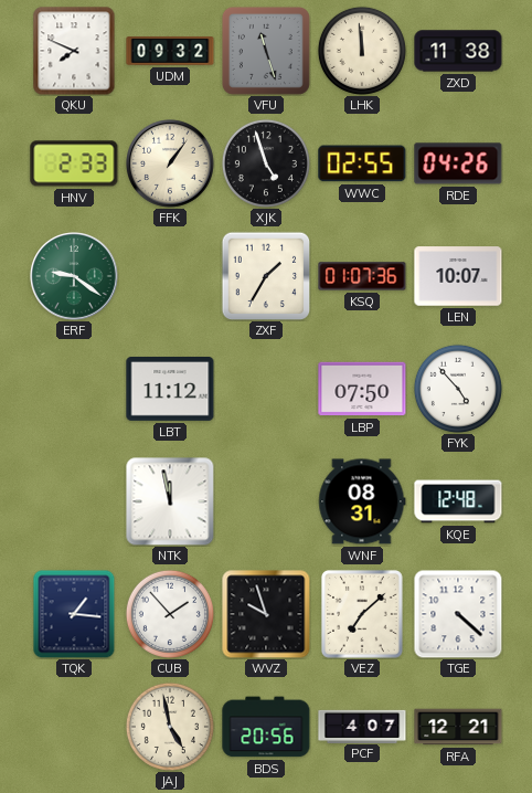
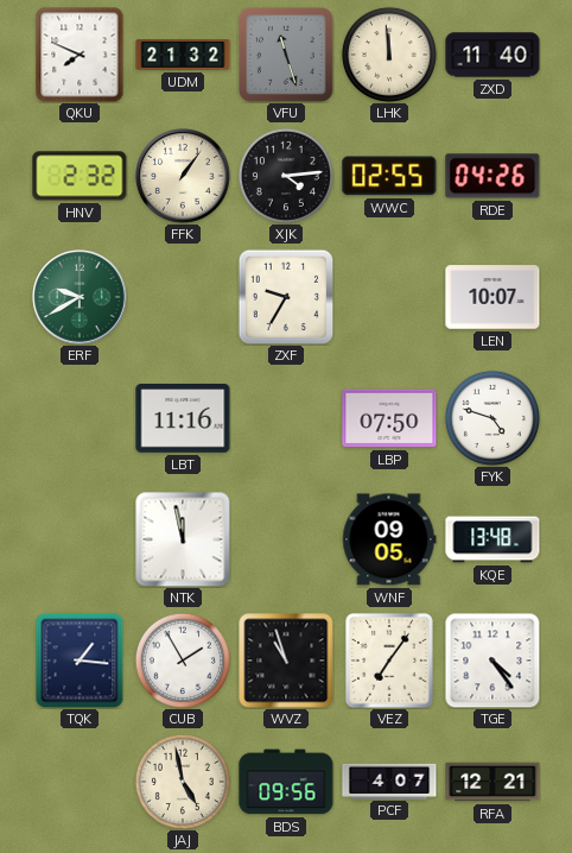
UDM: 09:32 -> 21:32
ZXD: 11:38 -> 11:40
HNV: 2:33 -> 2:32
XJK: 4:57 -> 4:14
ERF: 9:21 -> 9:40
ZXF: 1:35 -> 9:35
KSQ: 01:07 -> none
LBT: 11:12 -> 11:16
FYK: 4:53 -> 4:48
WNF: 08:31 -> 09:05
KQE: 12:48 -> 13:48
CUB: 1:53 -> 1:55
WVZ: 9:57 -> 10:57
VEZ: 7:08 -> 7:06
TGE: 4:22 -> 4:24
BDS: 20:56 -> 09:56
